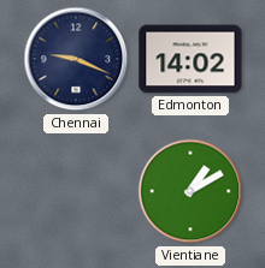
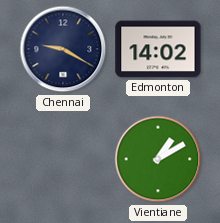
Chennai: 9:19 -> 9:20
